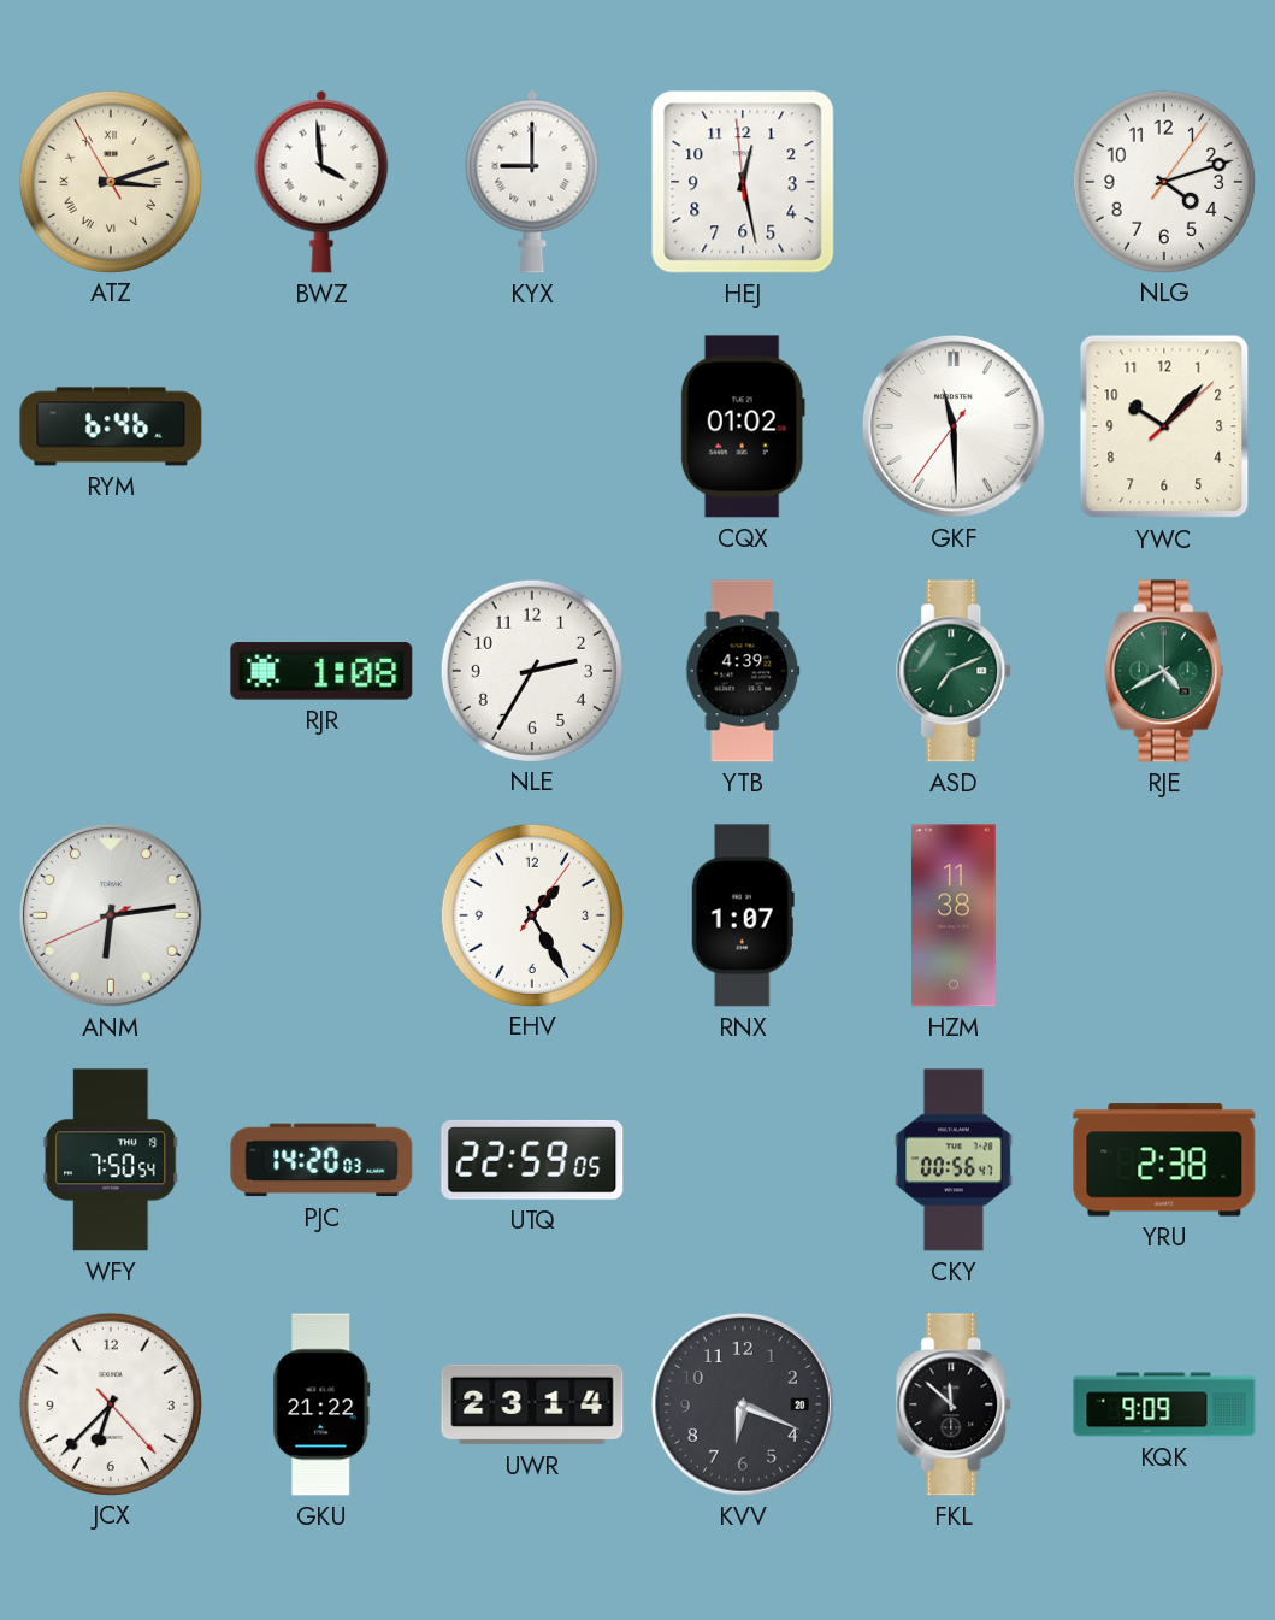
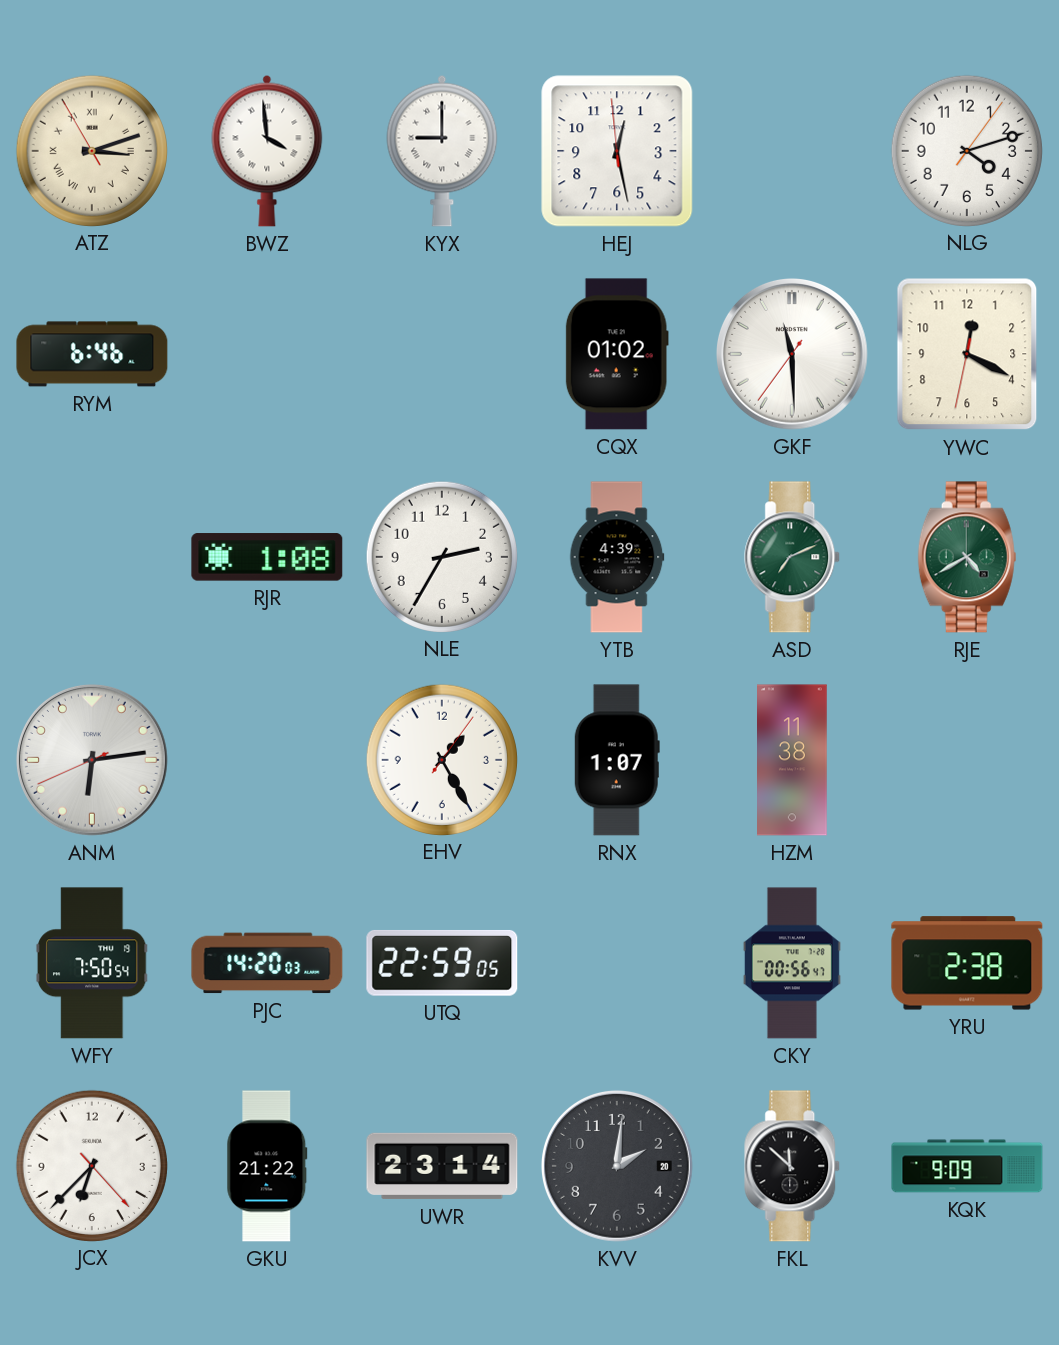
YWC: 10:07 -> 12:19
KVV: 6:19 -> 2:01
